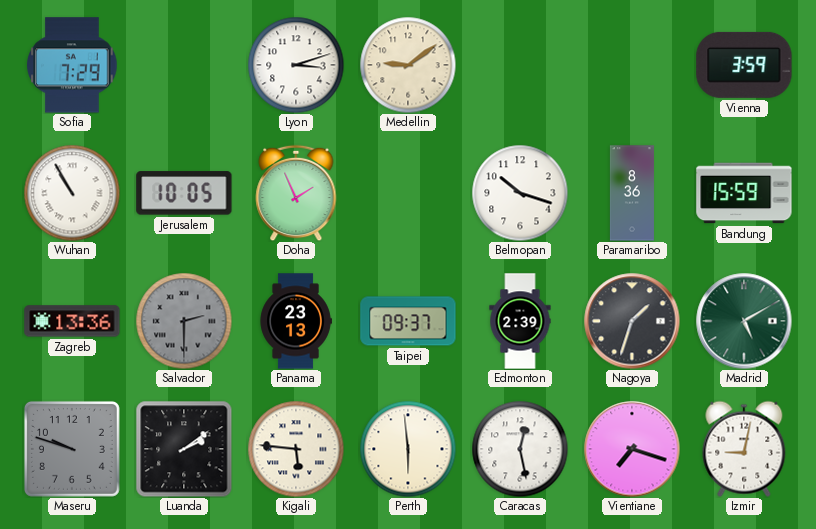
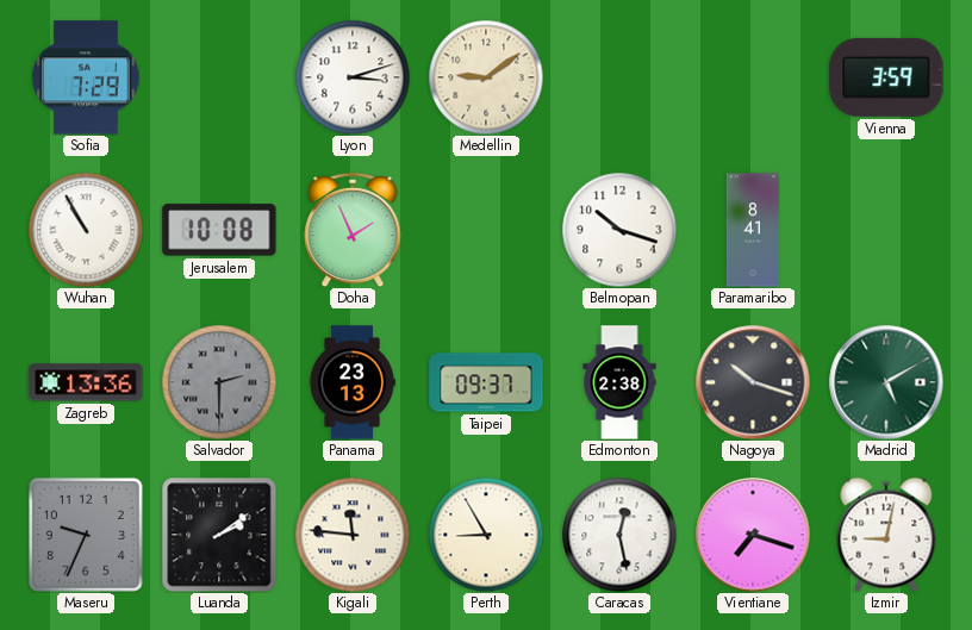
Jerusalem: 10:05 -> 10:08
Paramaribo: 8:36 -> 8:41
Bandung: 15:59 -> none
Edmonton: 2:39 -> 2:38
Nagoya: 1:33 -> 10:18
Maseru: 9:48 -> 9:34
Kigali: 5:46 -> 11:46
Perth: 5:59 -> 8:55
